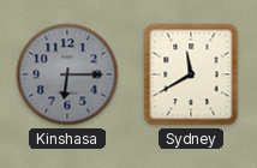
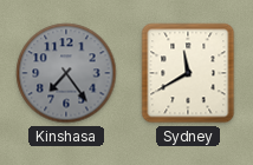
Kinshasa: 6:15 -> 7:24
